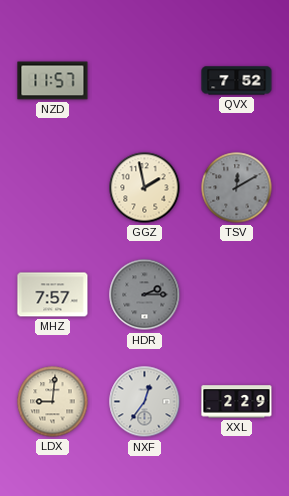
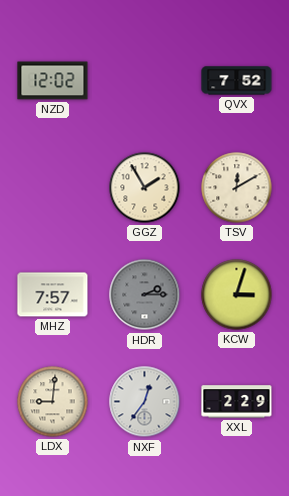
NZD: 11:57 -> 12:02
GGZ: 1:58 -> 1:55
TSV dial: grey -> cream
KCW: none -> 3:03
